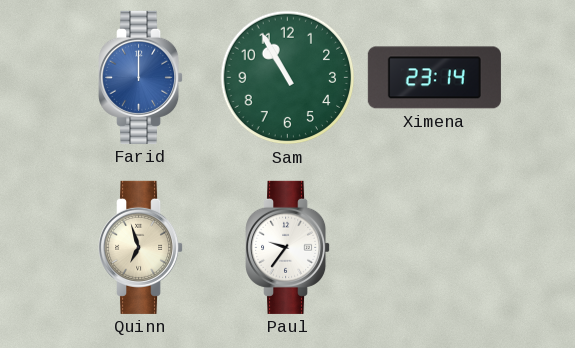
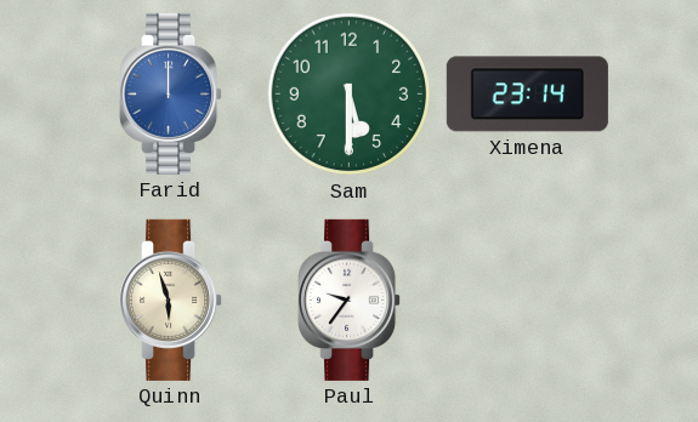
Sam: 10:55 -> 5:30
Quinn: 6:57 -> 5:57
